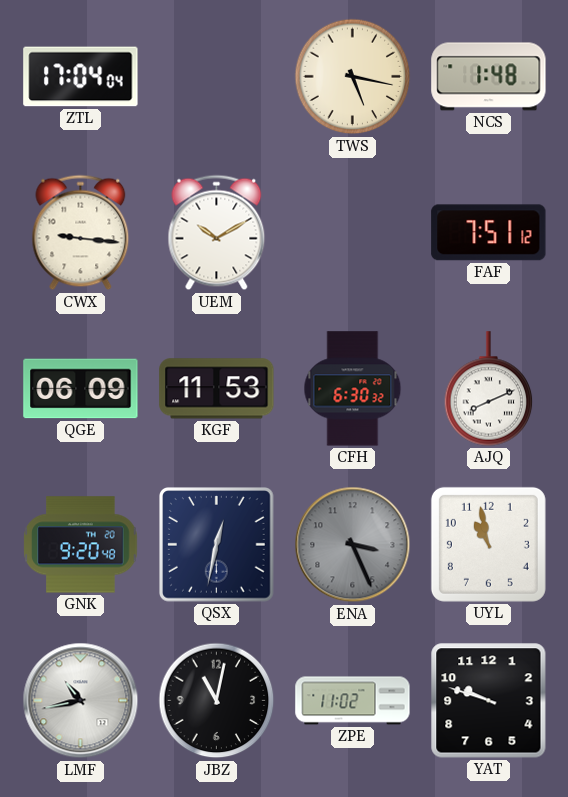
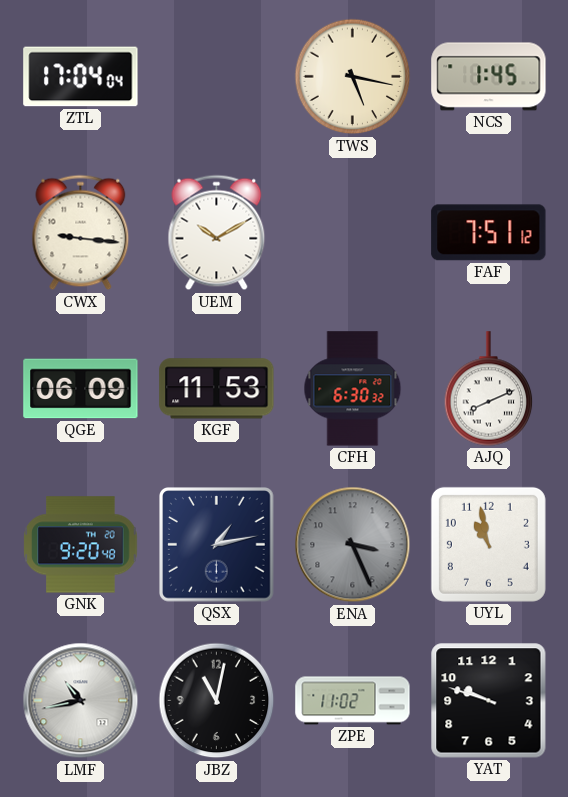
NCS: 1:48 -> 1:45
QSX: 12:32 -> 1:13
